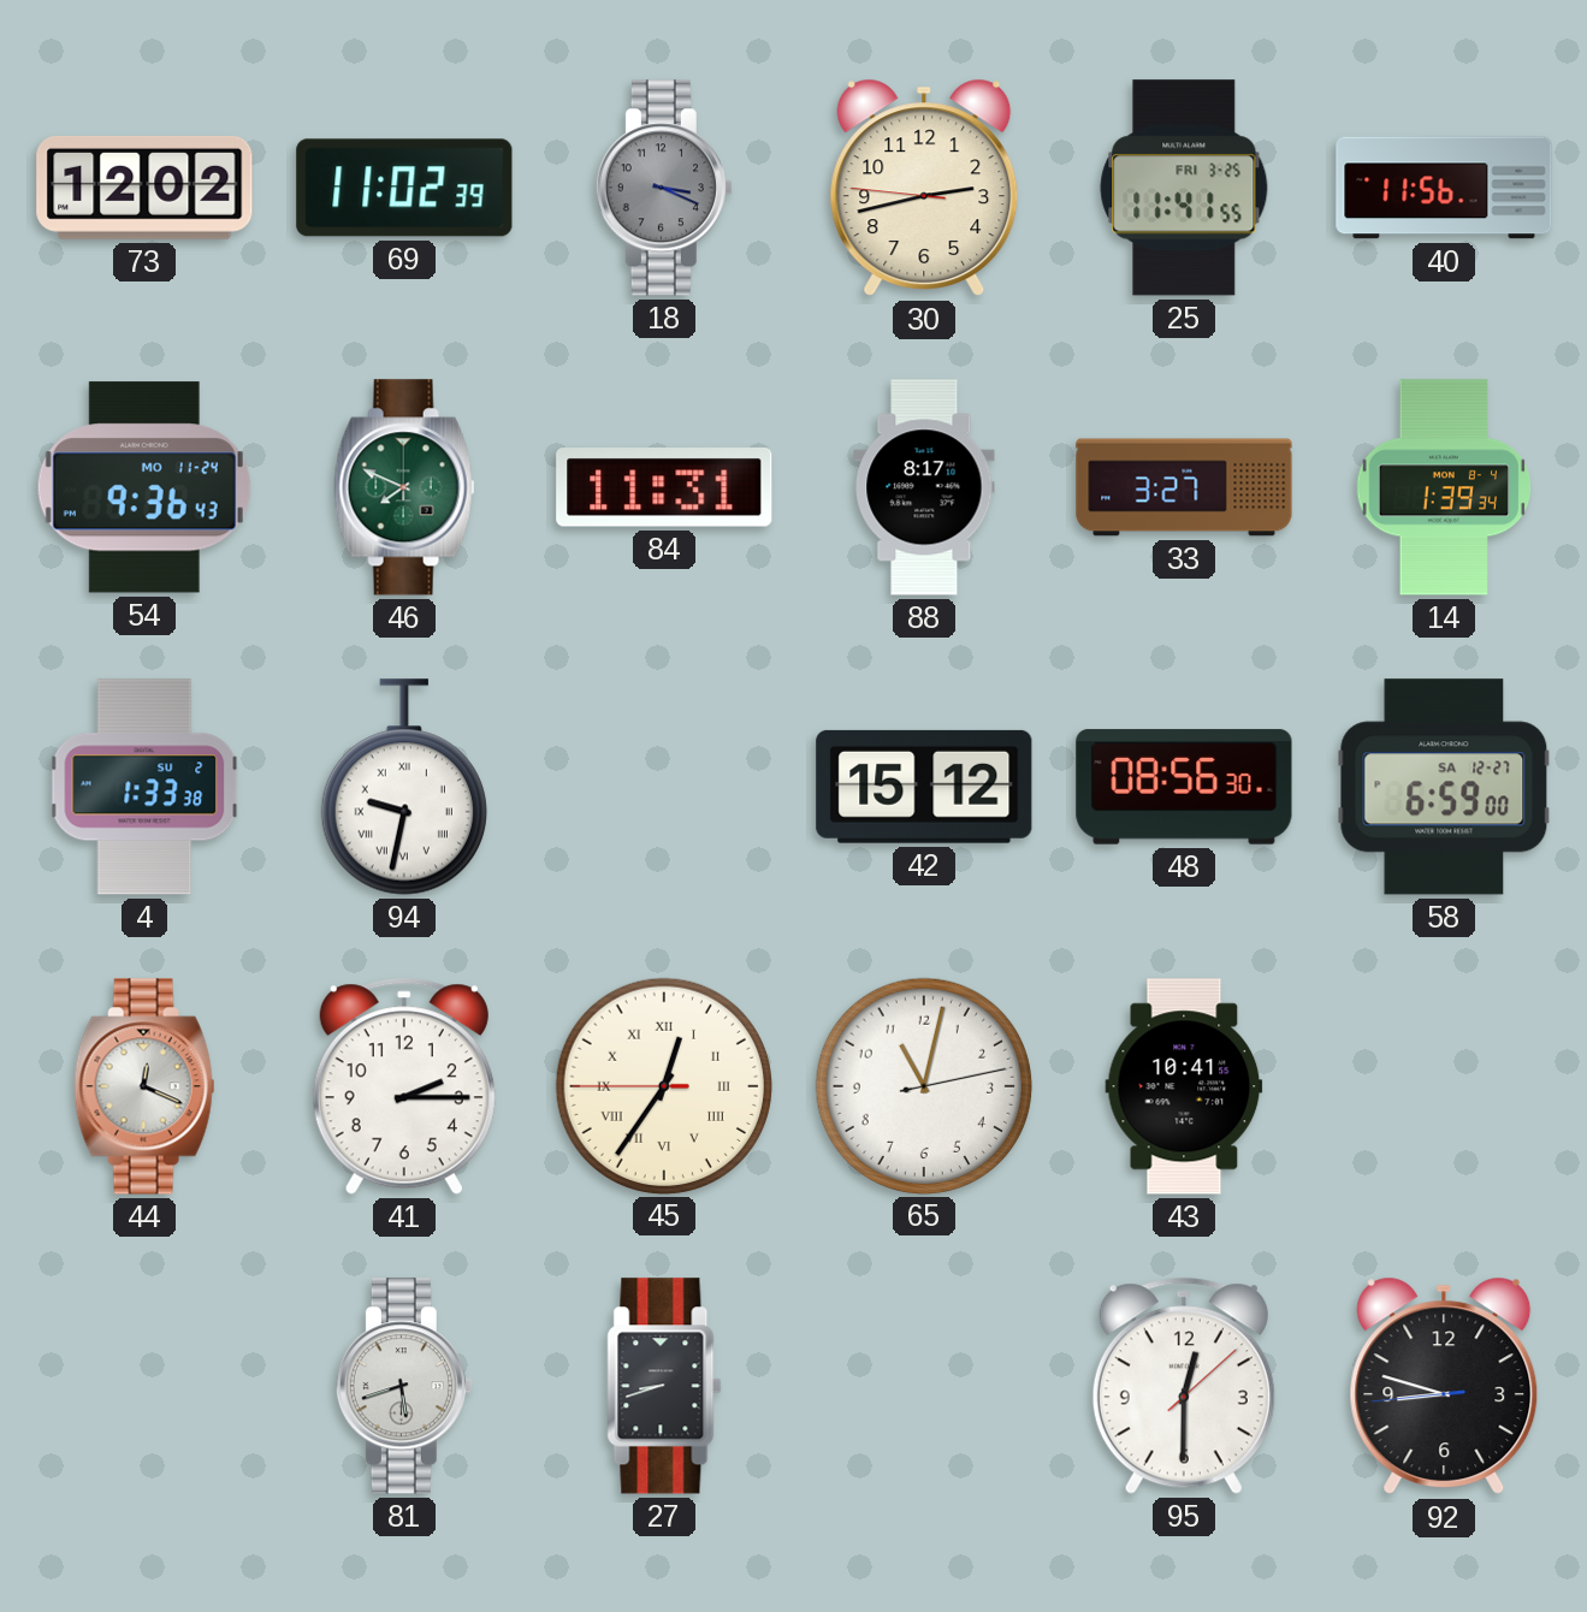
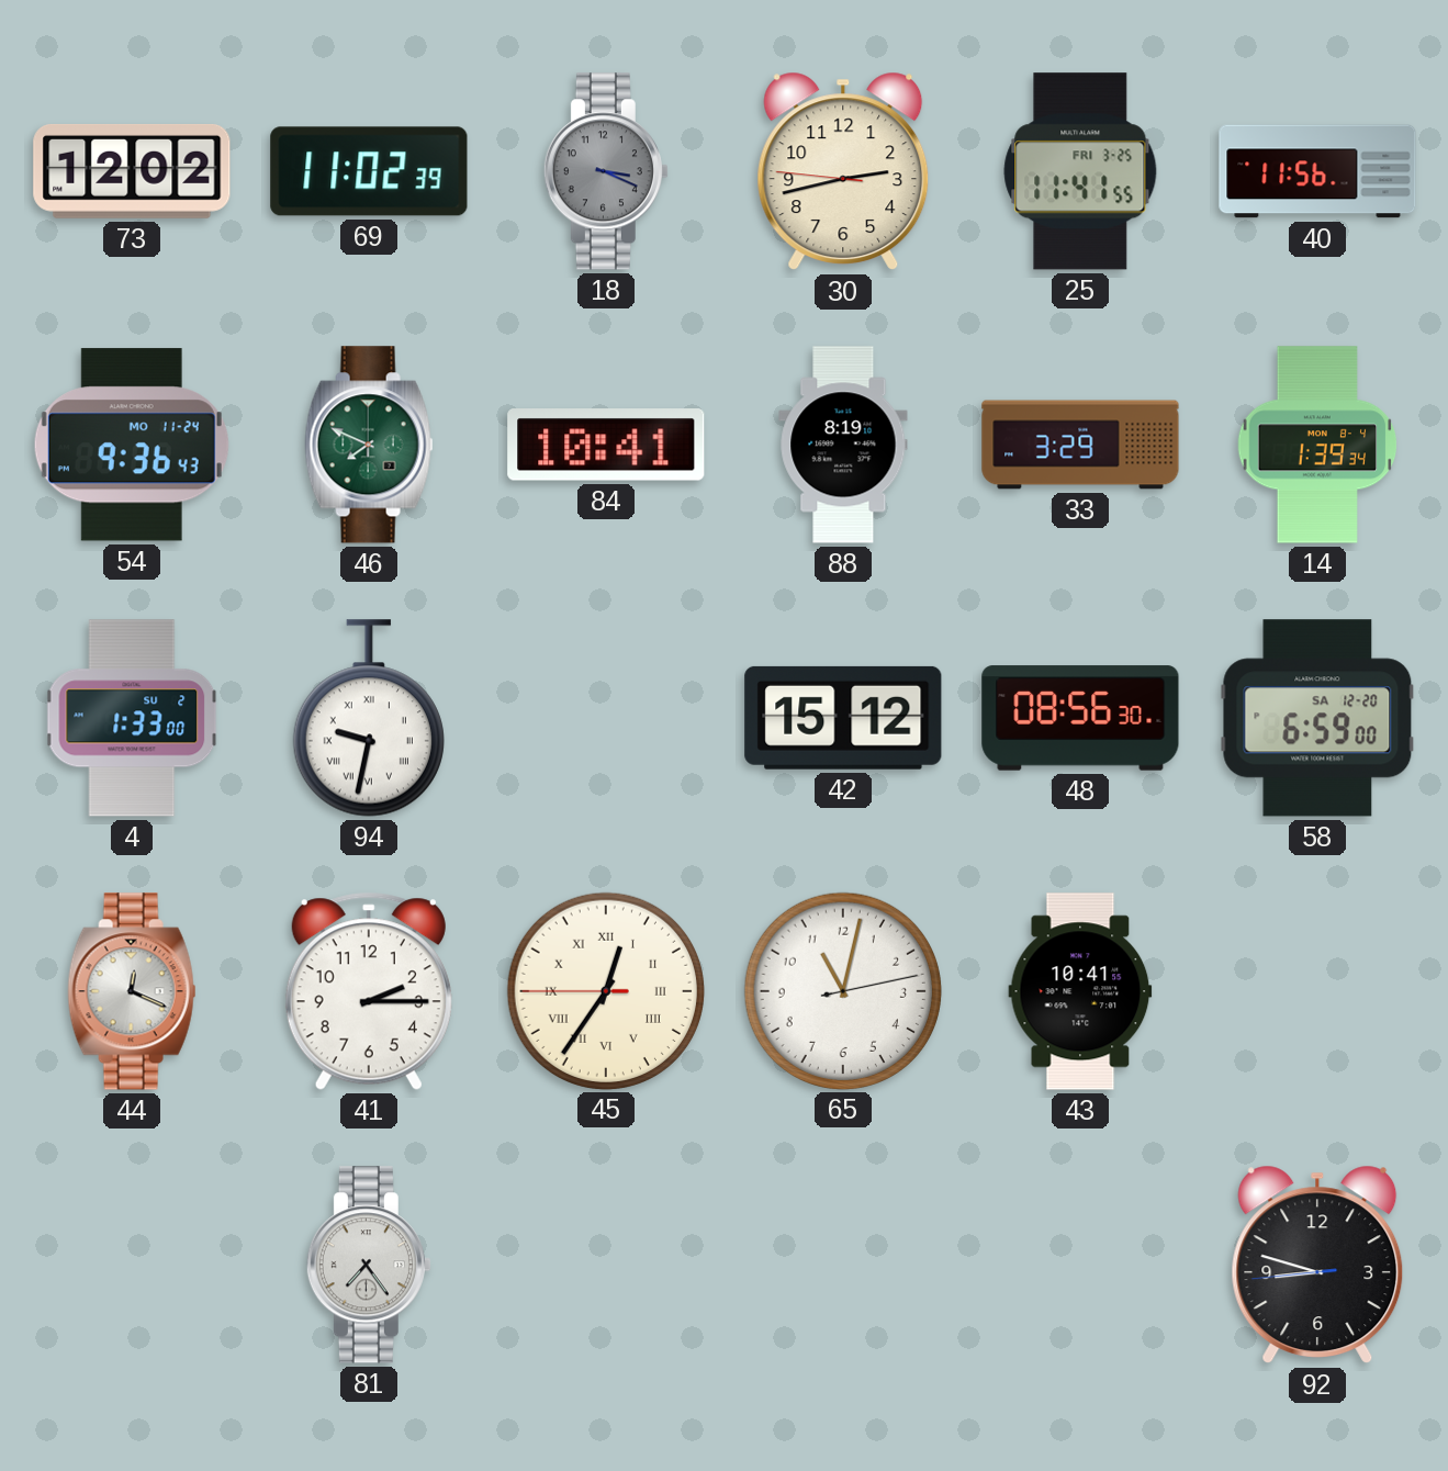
84: 11:31 -> 10:41
88: 8:17 -> 8:19
33: 3:27 -> 3:29
4: 1:33:38 -> 1:33:00
58 date: SA 12-27 -> SA 12-20
81: 5:42 -> 7:24
27: 8:42 -> none
95: 12:30 -> none
